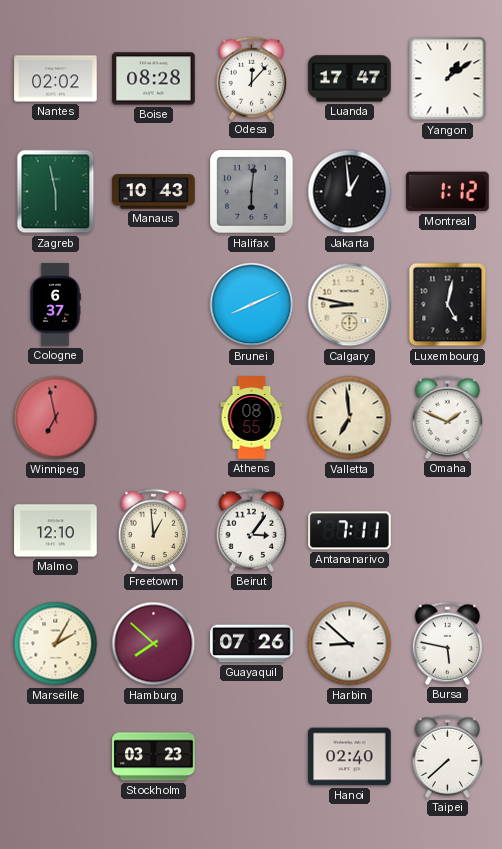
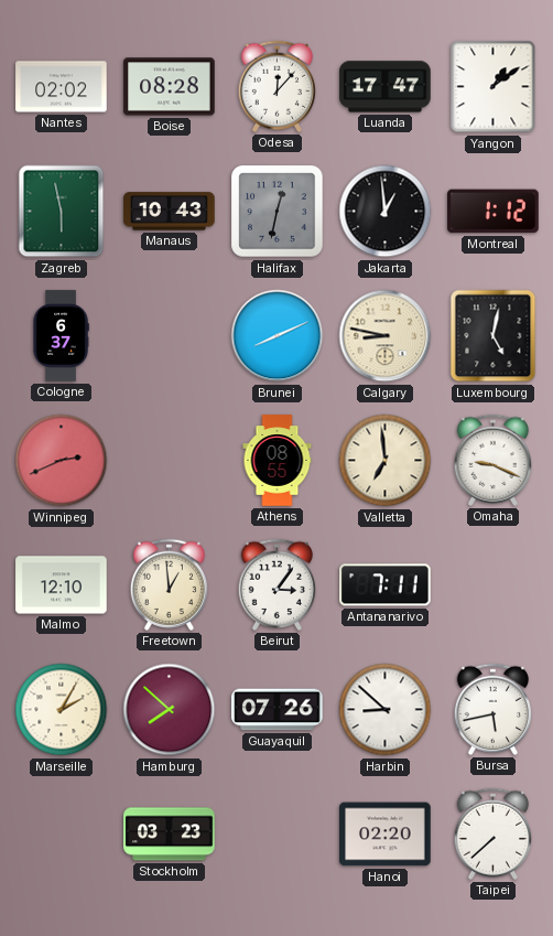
Halifax: 6:01 -> 12:32
Winnipeg: 6:58 -> 2:41
Omaha: 1:49 -> 9:19
Bursa: 5:47 -> 5:43
Hanoi: 02:40 -> 02:20
